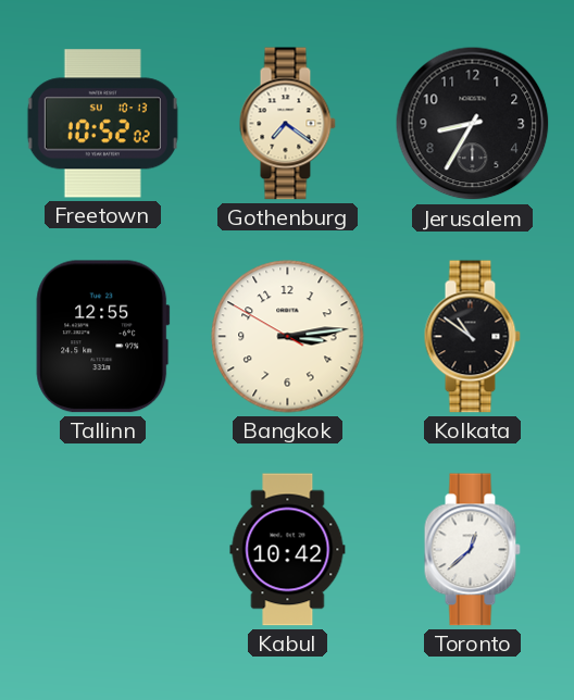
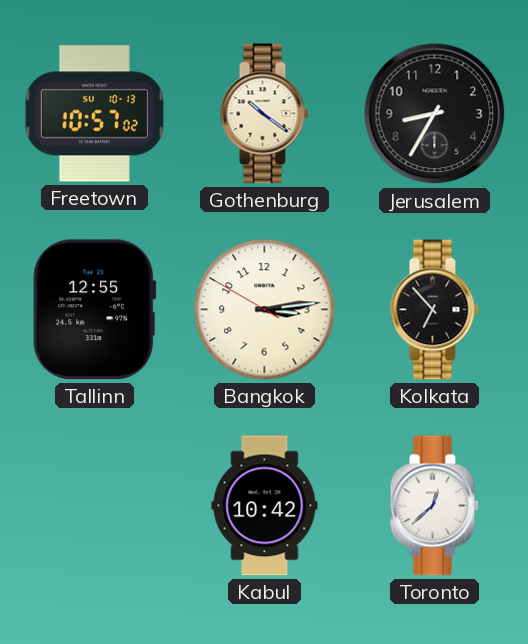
Freetown: 10:52 -> 10:57
Gothenburg: 7:21 -> 10:21
Kolkata: 10:51 -> 6:53
